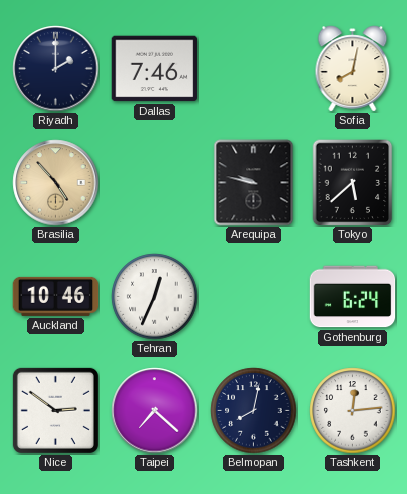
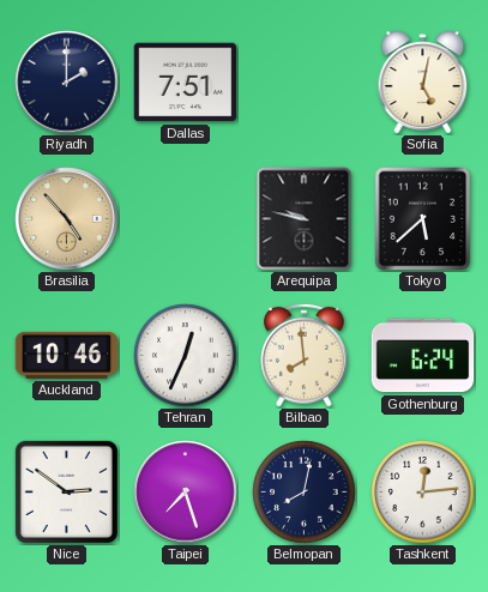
Dallas: 7:46 -> 7:51
Sofia: 8:02 -> 5:02
Bilbao: none -> 7:59
Taipei: 7:22 -> 7:27
